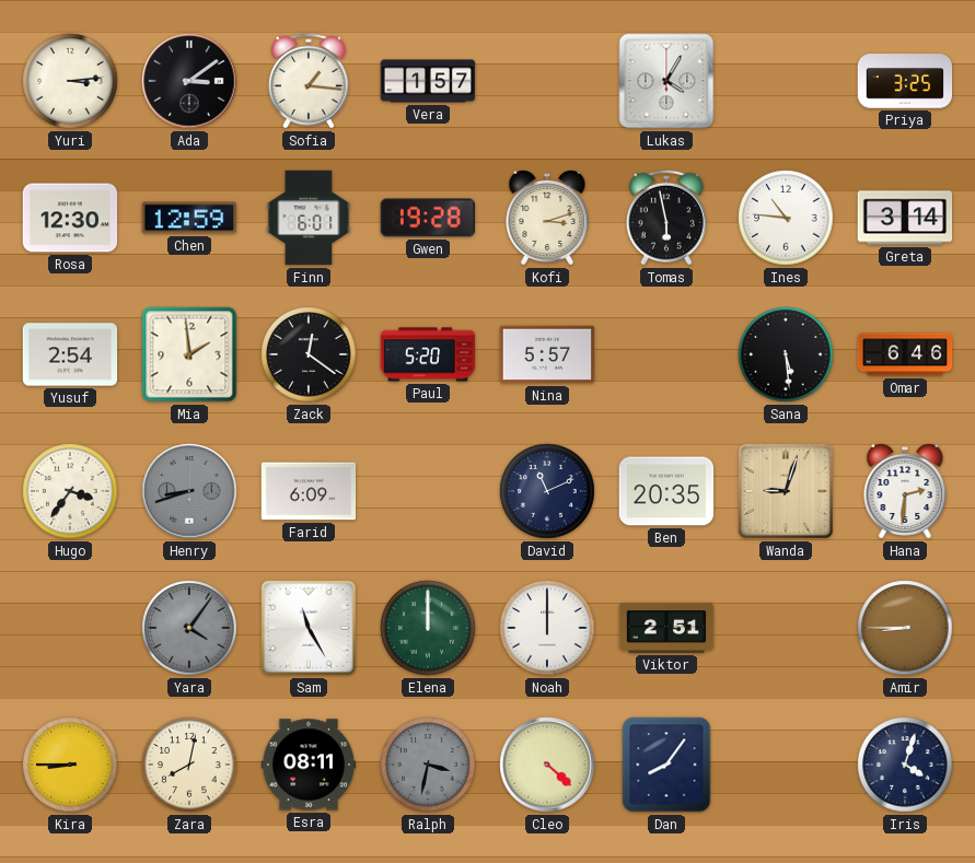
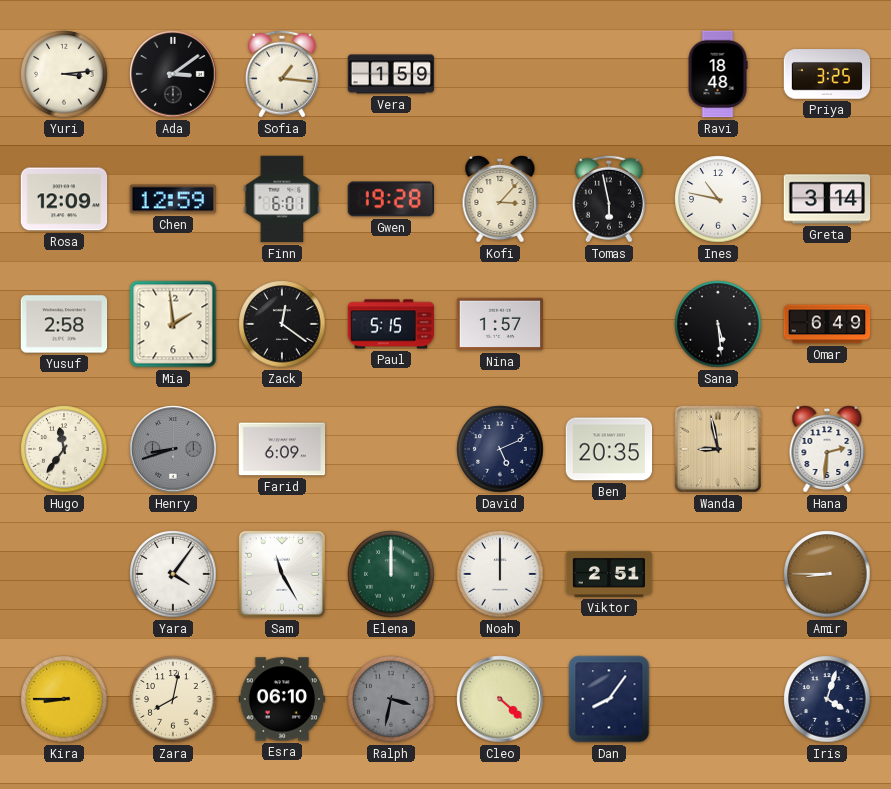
Vera: 1:57 -> 1:59
Lukas: 4:05 -> none
Ravi: none -> 18:48
Rosa: 12:30 -> 12:09
Kofi: 3:12 -> 3:07
Ines: 10:46 -> 10:47
Yusuf: 2:54 -> 2:58
Paul: 5:20 -> 5:15
Nina: 5:57 -> 1:57
Omar: 6:46 -> 6:49
Hugo: 3:36 -> 11:36
David: 11:11 -> 5:11
Wanda: 9:03 -> 8:58
Yara dial: grey -> white
Esra: 08:11 -> 06:10
